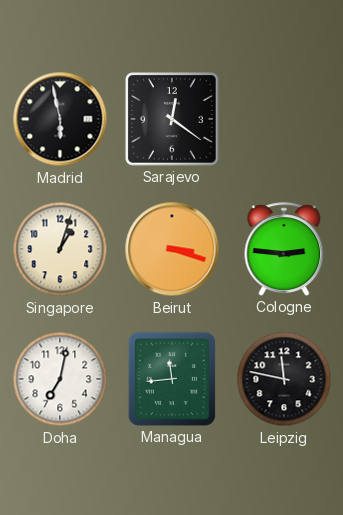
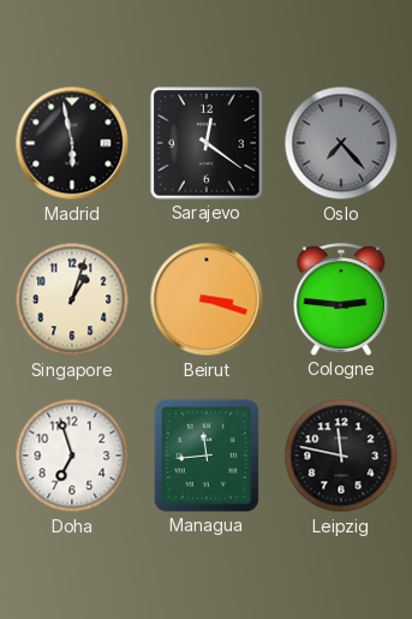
Oslo: none -> 7:23
Doha: 7:02 -> 6:57
